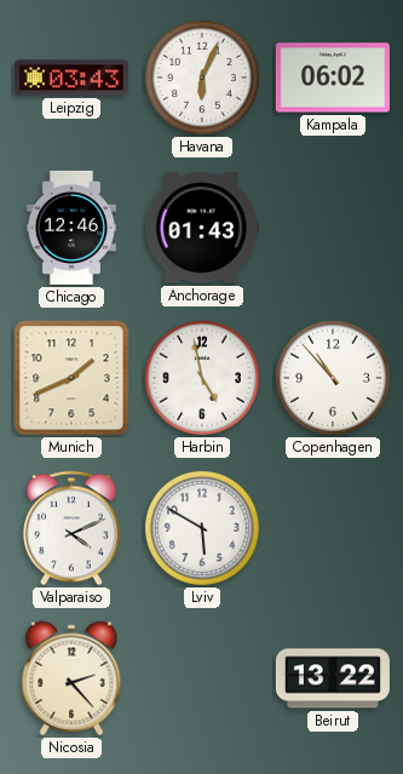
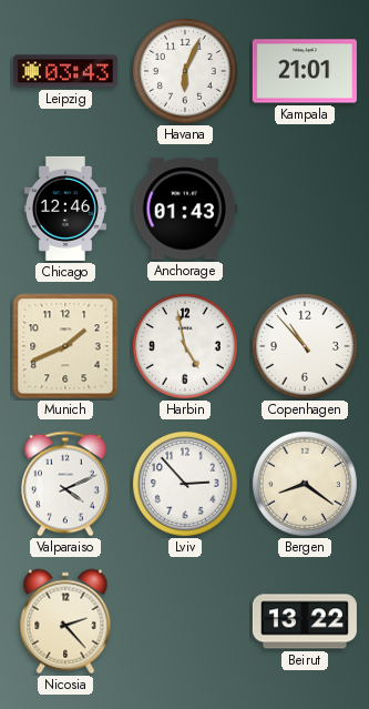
Kampala: 06:02 -> 21:01
Lviv: 5:50 -> 2:53
Bergen: none -> 8:21
